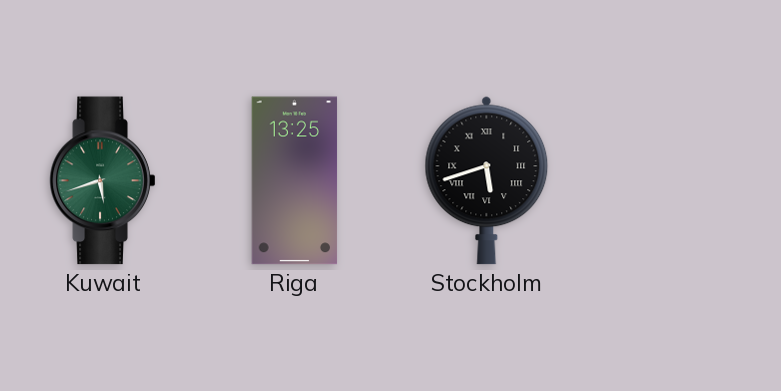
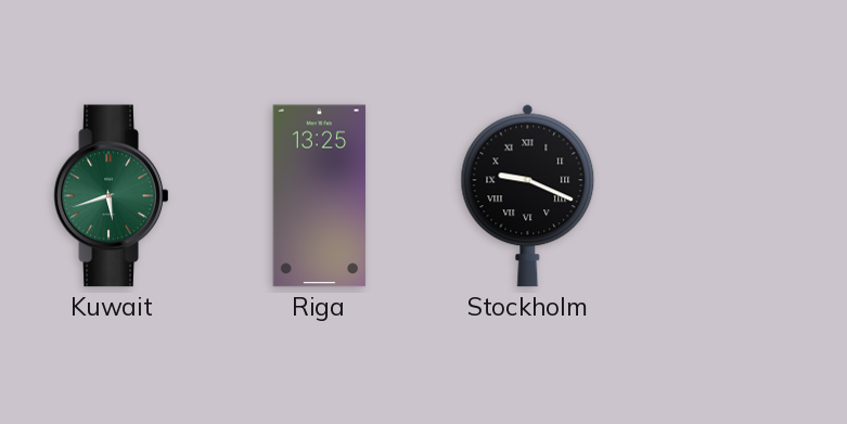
Stockholm: 5:42 -> 9:19
